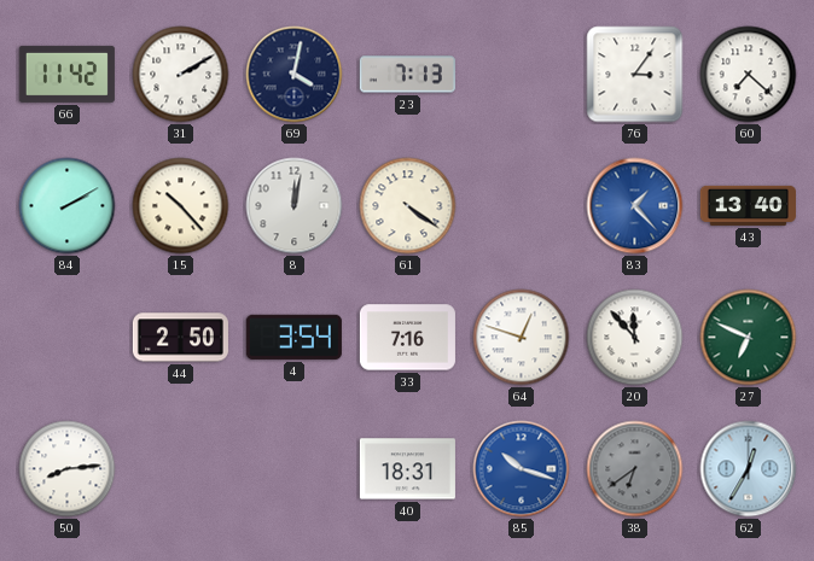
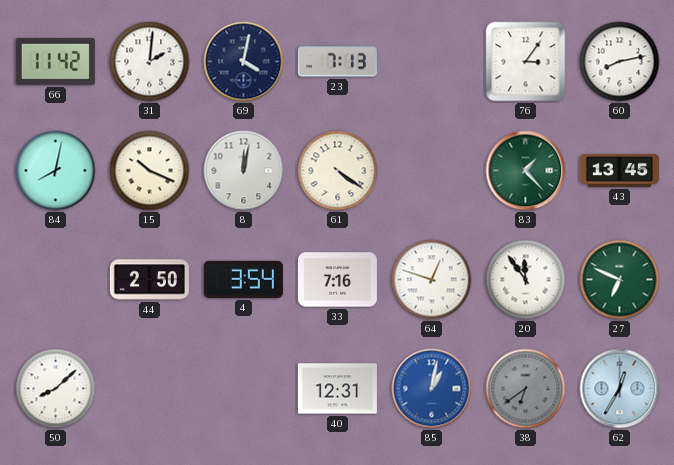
31: 2:10 -> 2:01
60: 7:22 -> 8:13
84: 2:10 -> 8:02
15: 10:23 -> 10:19
83 dial: blue -> green
43: 13:40 -> 13:45
20: 11:53 -> 11:54
50: 8:14 -> 8:08
40: 18:31 -> 12:31
85: 10:18 -> 1:02
